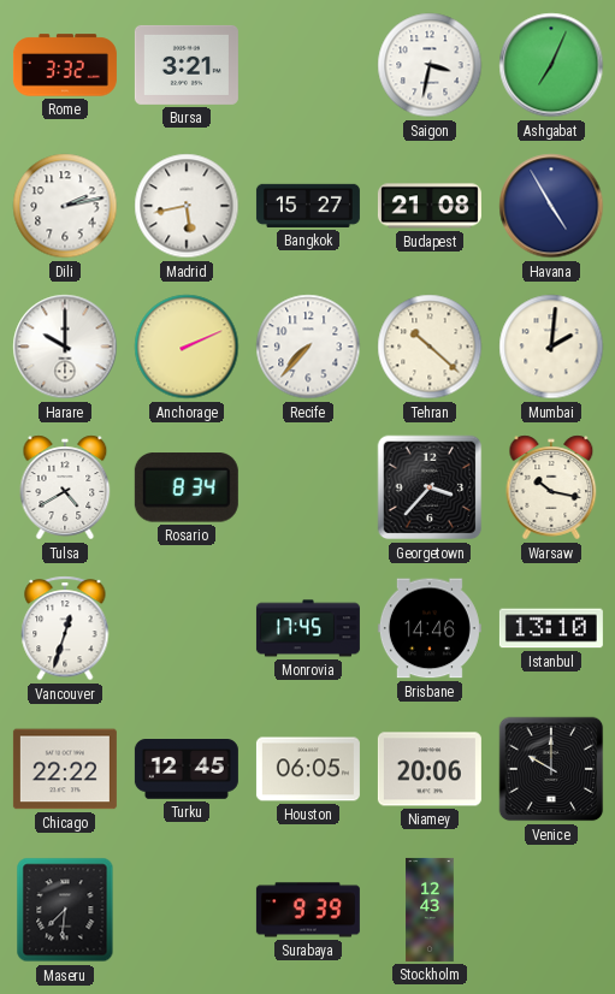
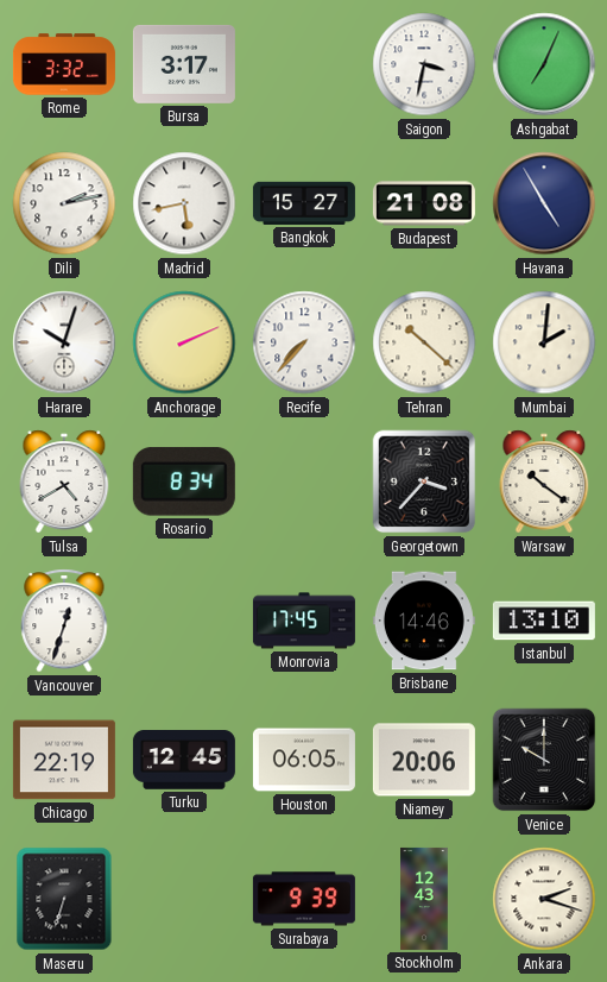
Bursa: 3:21 -> 3:17
Harare: 10:00 -> 10:03
Warsaw: 10:17 -> 10:21
Chicago: 22:22 -> 22:19
Maseru: 7:31 -> 6:33
Ankara: none -> 2:18
